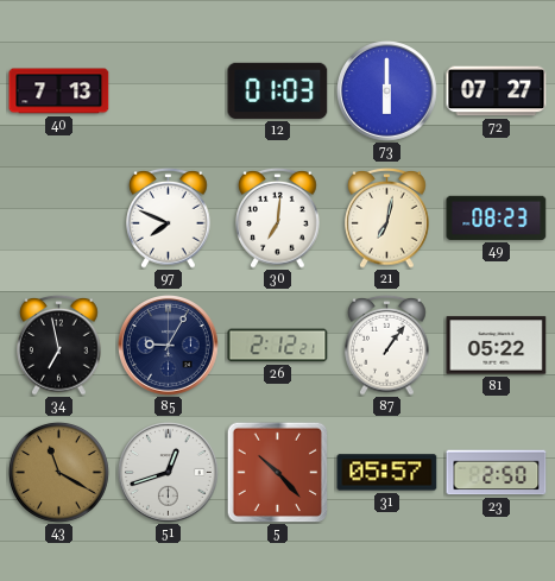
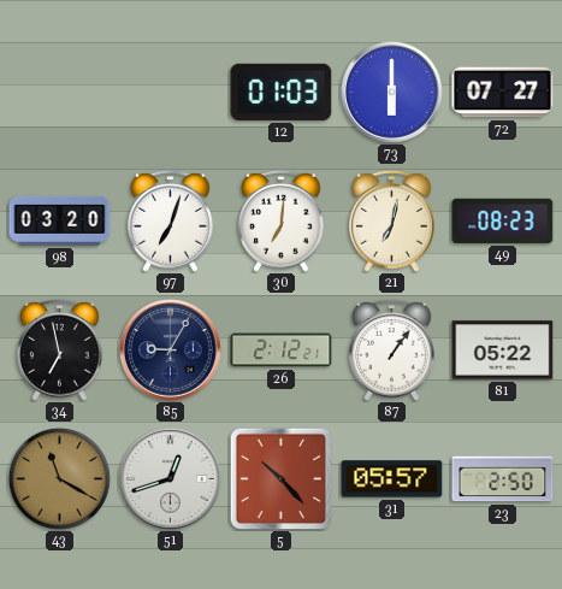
40: 7:13 -> none
98: none -> 03:20
97: 7:49 -> 7:03
